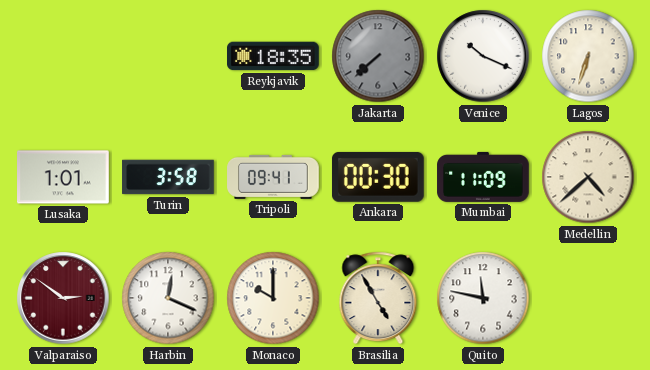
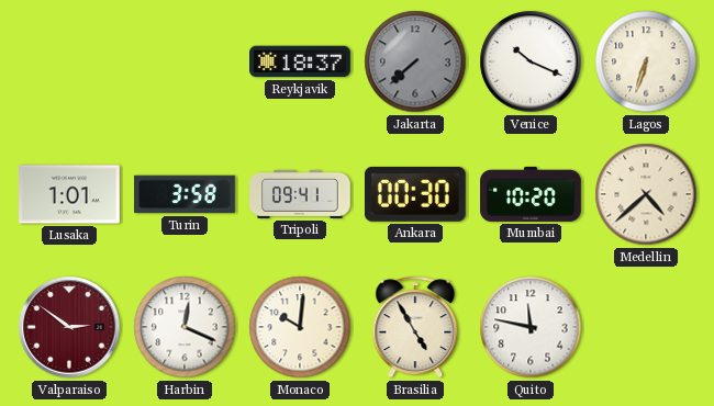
Reykjavik: 18:35 -> 18:37
Mumbai: 11:09 -> 10:20
Monaco: 10:00 -> 10:01
